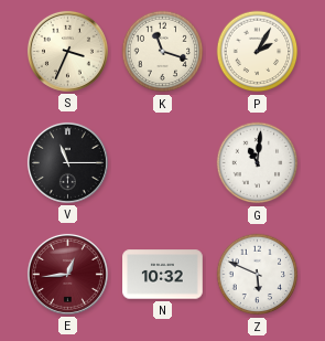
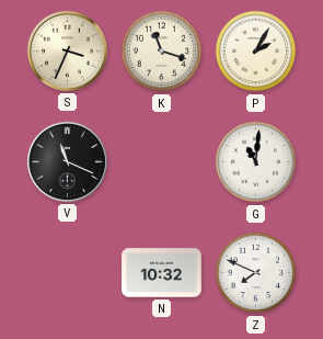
V: 11:15 -> 11:19
E: 12:44 -> none
Z: 5:49 -> 7:49
